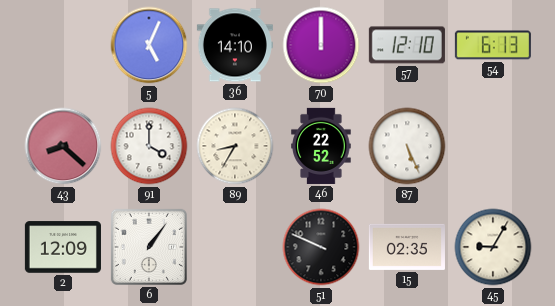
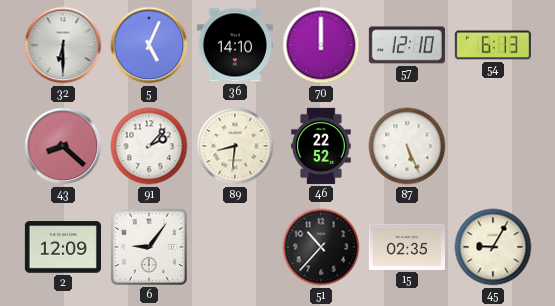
32: none -> 6:30
91: 4:00 -> 2:07
89: 8:35 -> 8:31
6: 1:06 -> 9:06
51: 9:49 -> 10:37
